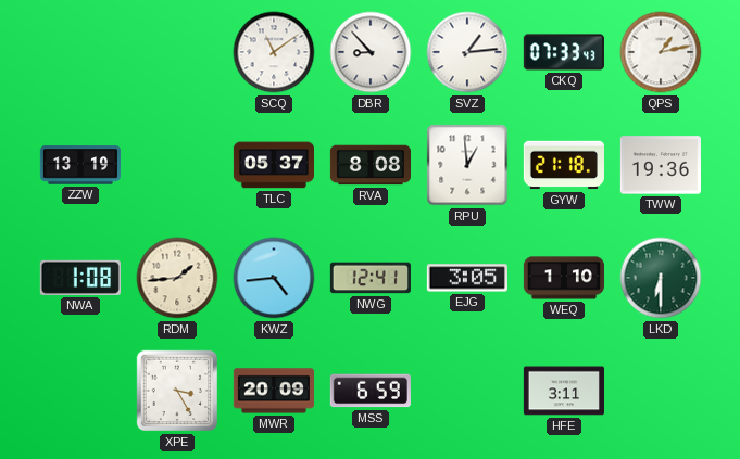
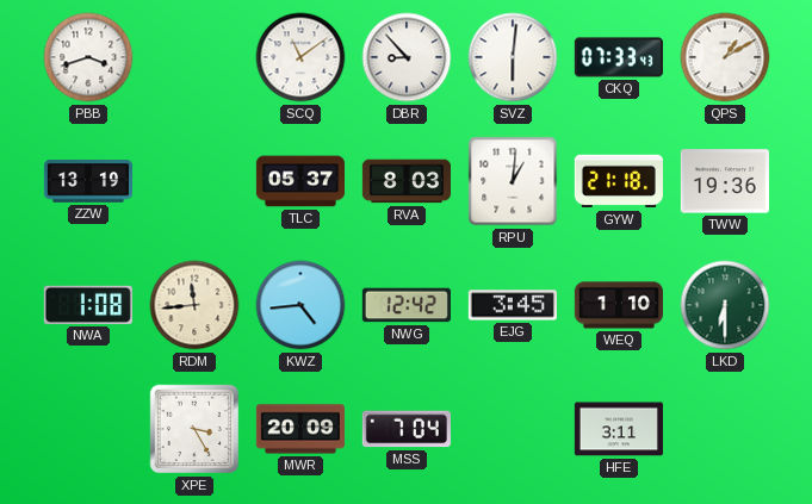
PBB: none -> 3:42
SVZ: 1:14 -> 6:01
QPS: 1:13 -> 1:10
RVA: 8:08 -> 8:03
RPU: 12:59 -> 1:01
RDM: 1:44 -> 11:44
NWG: 12:41 -> 12:42
EJG: 3:05 -> 3:45
MSS: 6:59 -> 7:04
